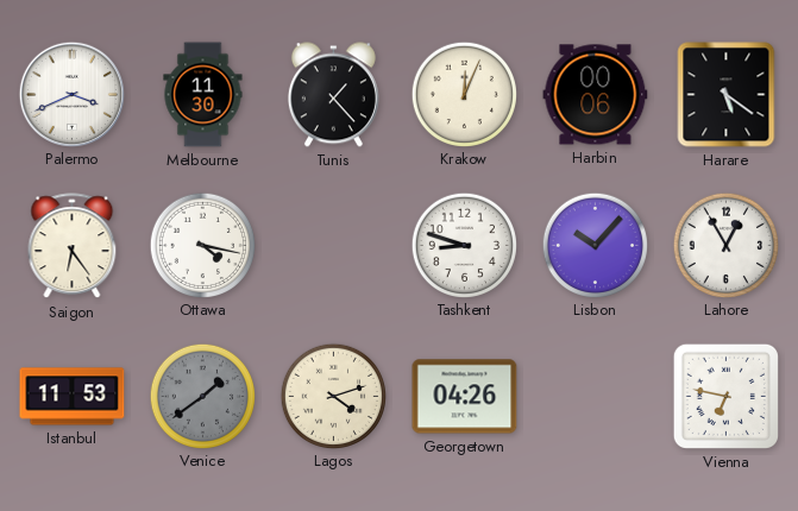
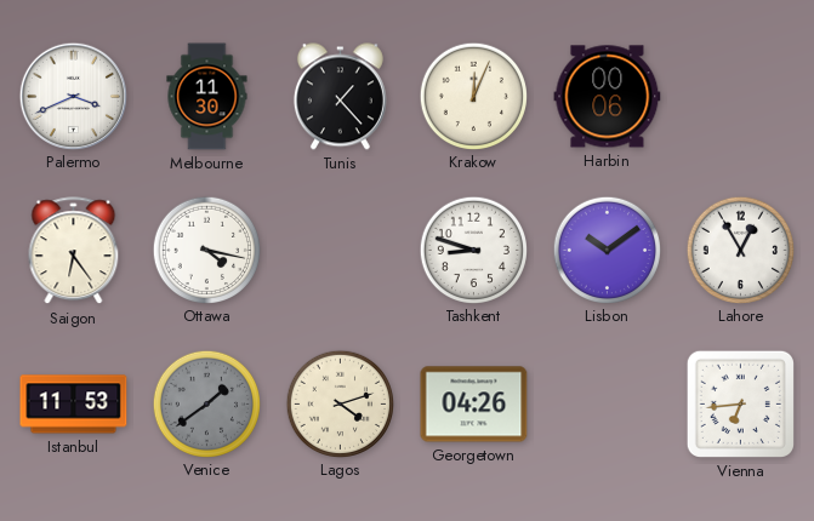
Harare: 5:21 -> none
Lisbon: 10:07 -> 10:09
Vienna: 6:47 -> 6:44
